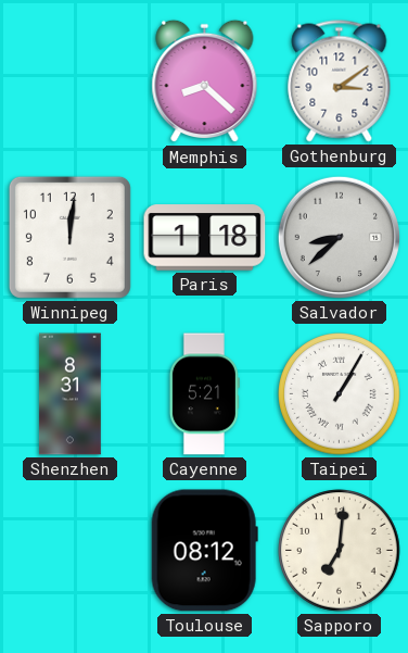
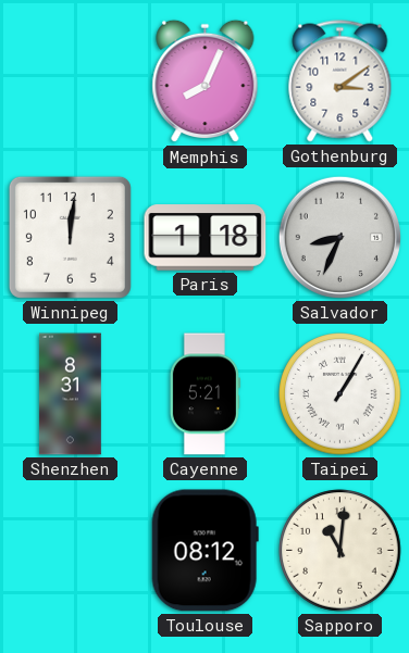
Memphis: 8:22 -> 8:04
Salvador: 8:38 -> 8:34
Sapporo: 7:01 -> 11:01
